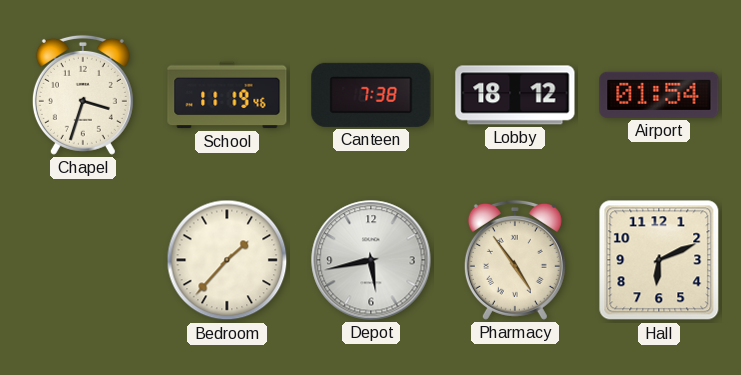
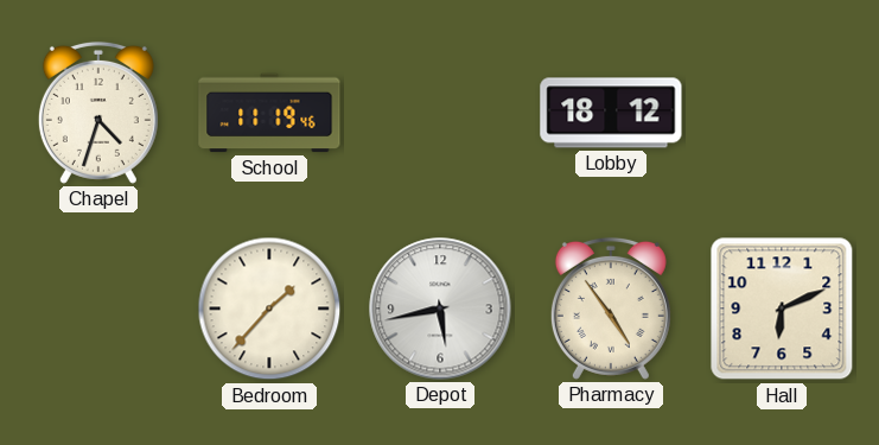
Chapel: 3:33 -> 4:33
Canteen: 7:38 -> none
Airport: 01:54 -> none
